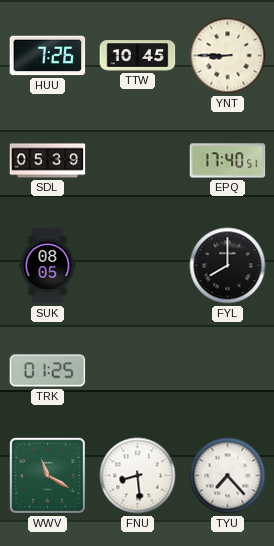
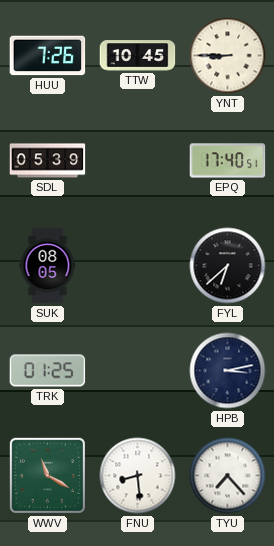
FYL: 8:00 -> 6:38
HPB: none -> 3:13
